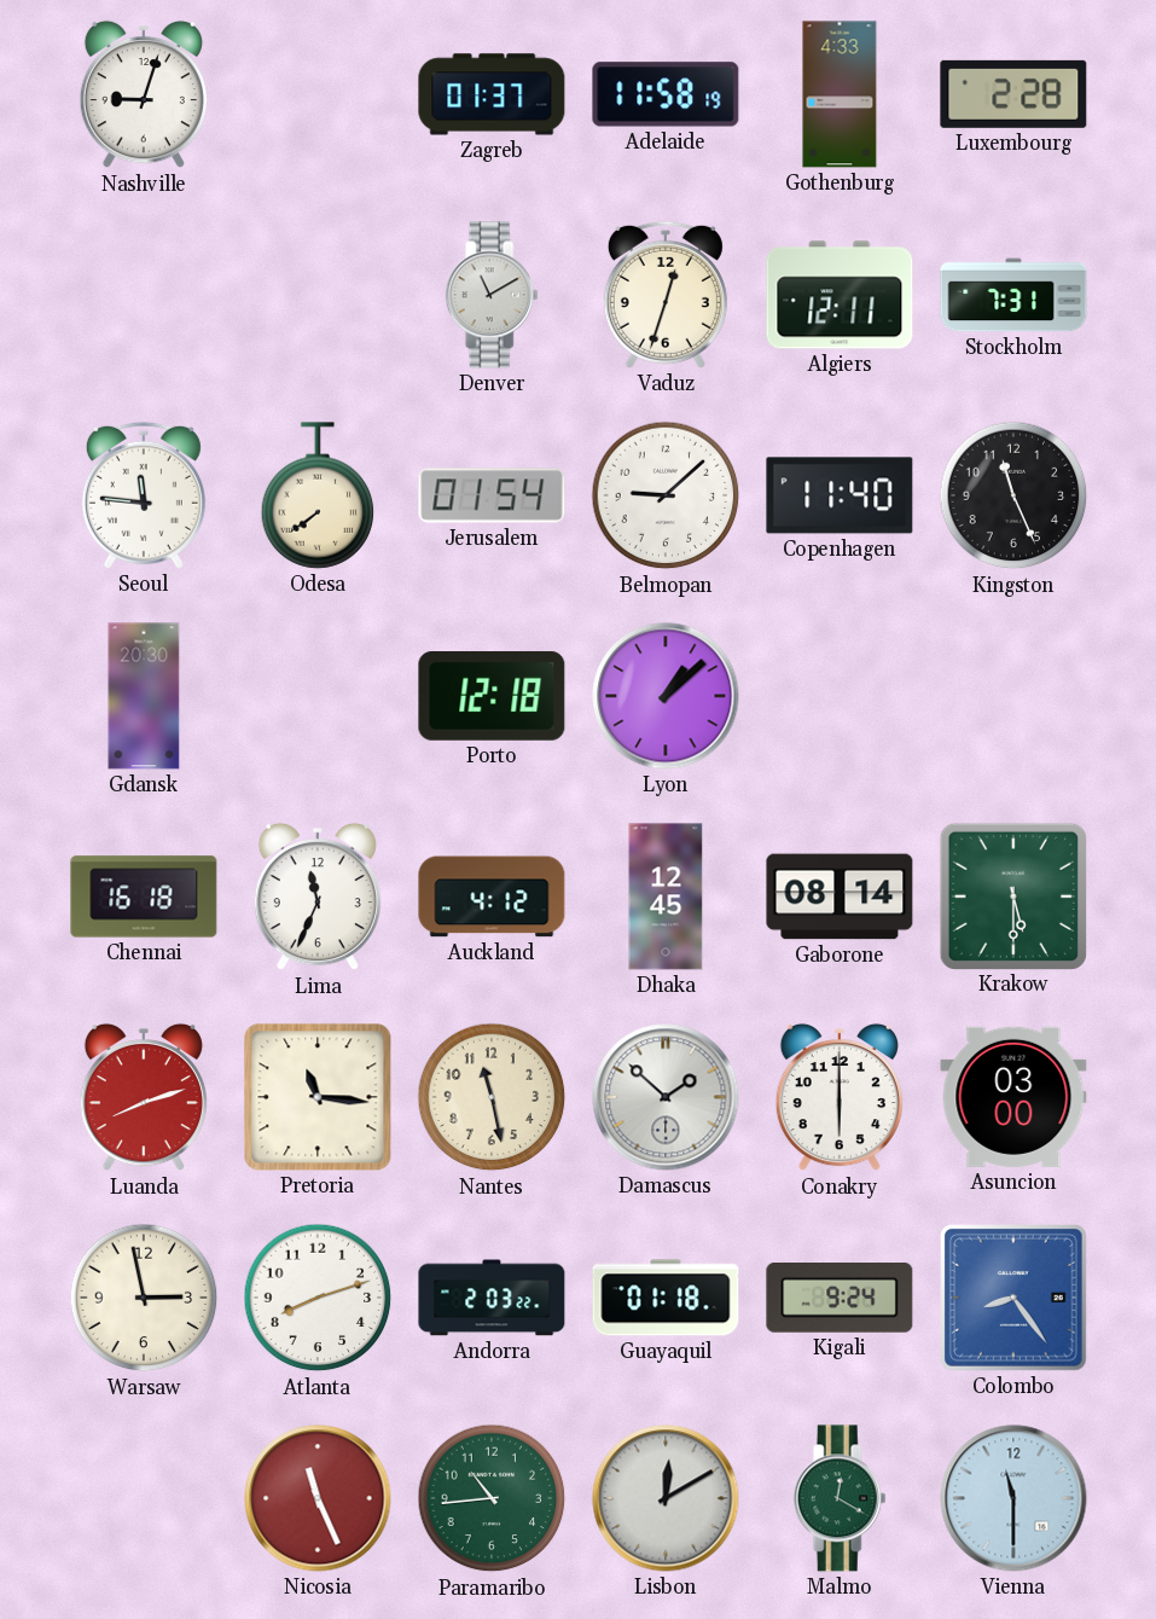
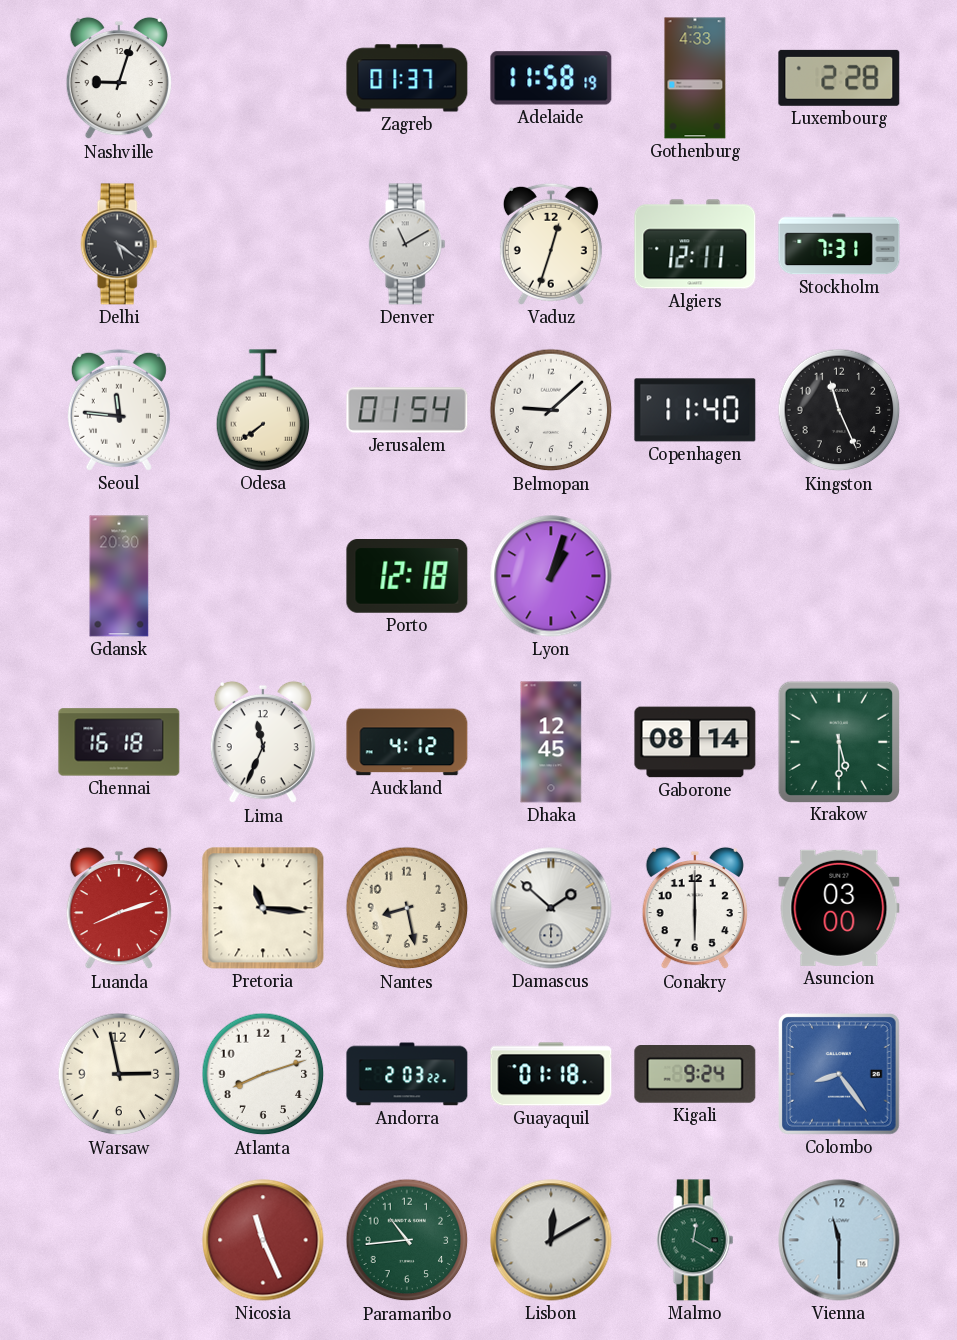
Delhi: none -> 5:21
Lyon: 1:08 -> 1:03
Nantes: 11:28 -> 8:28
